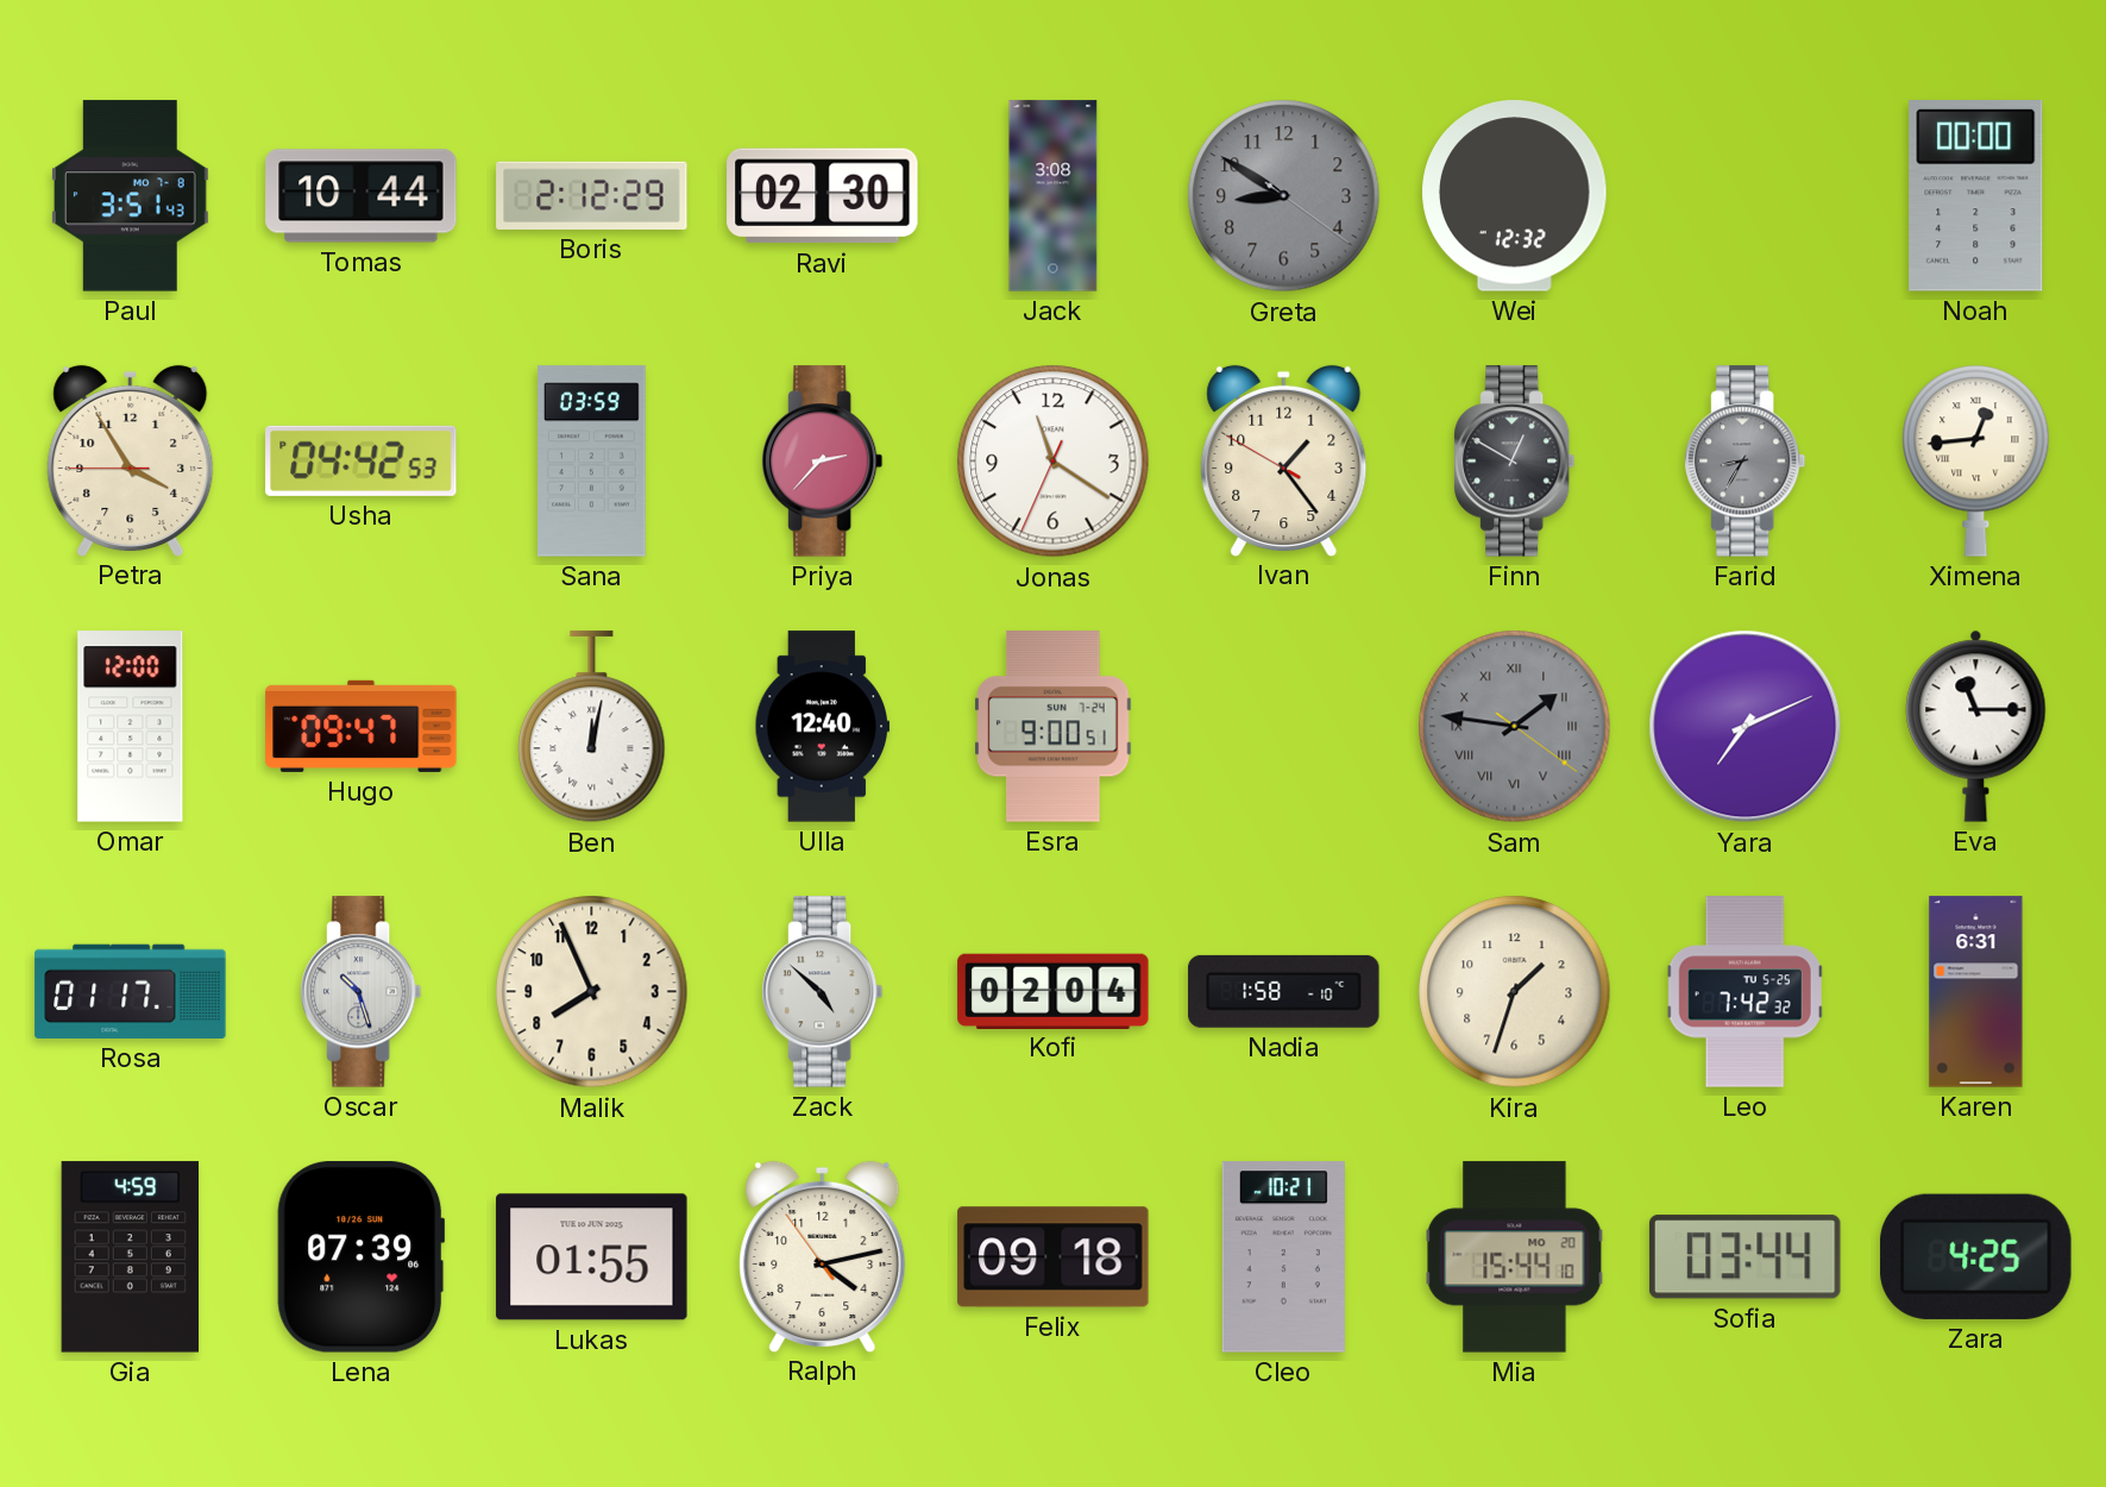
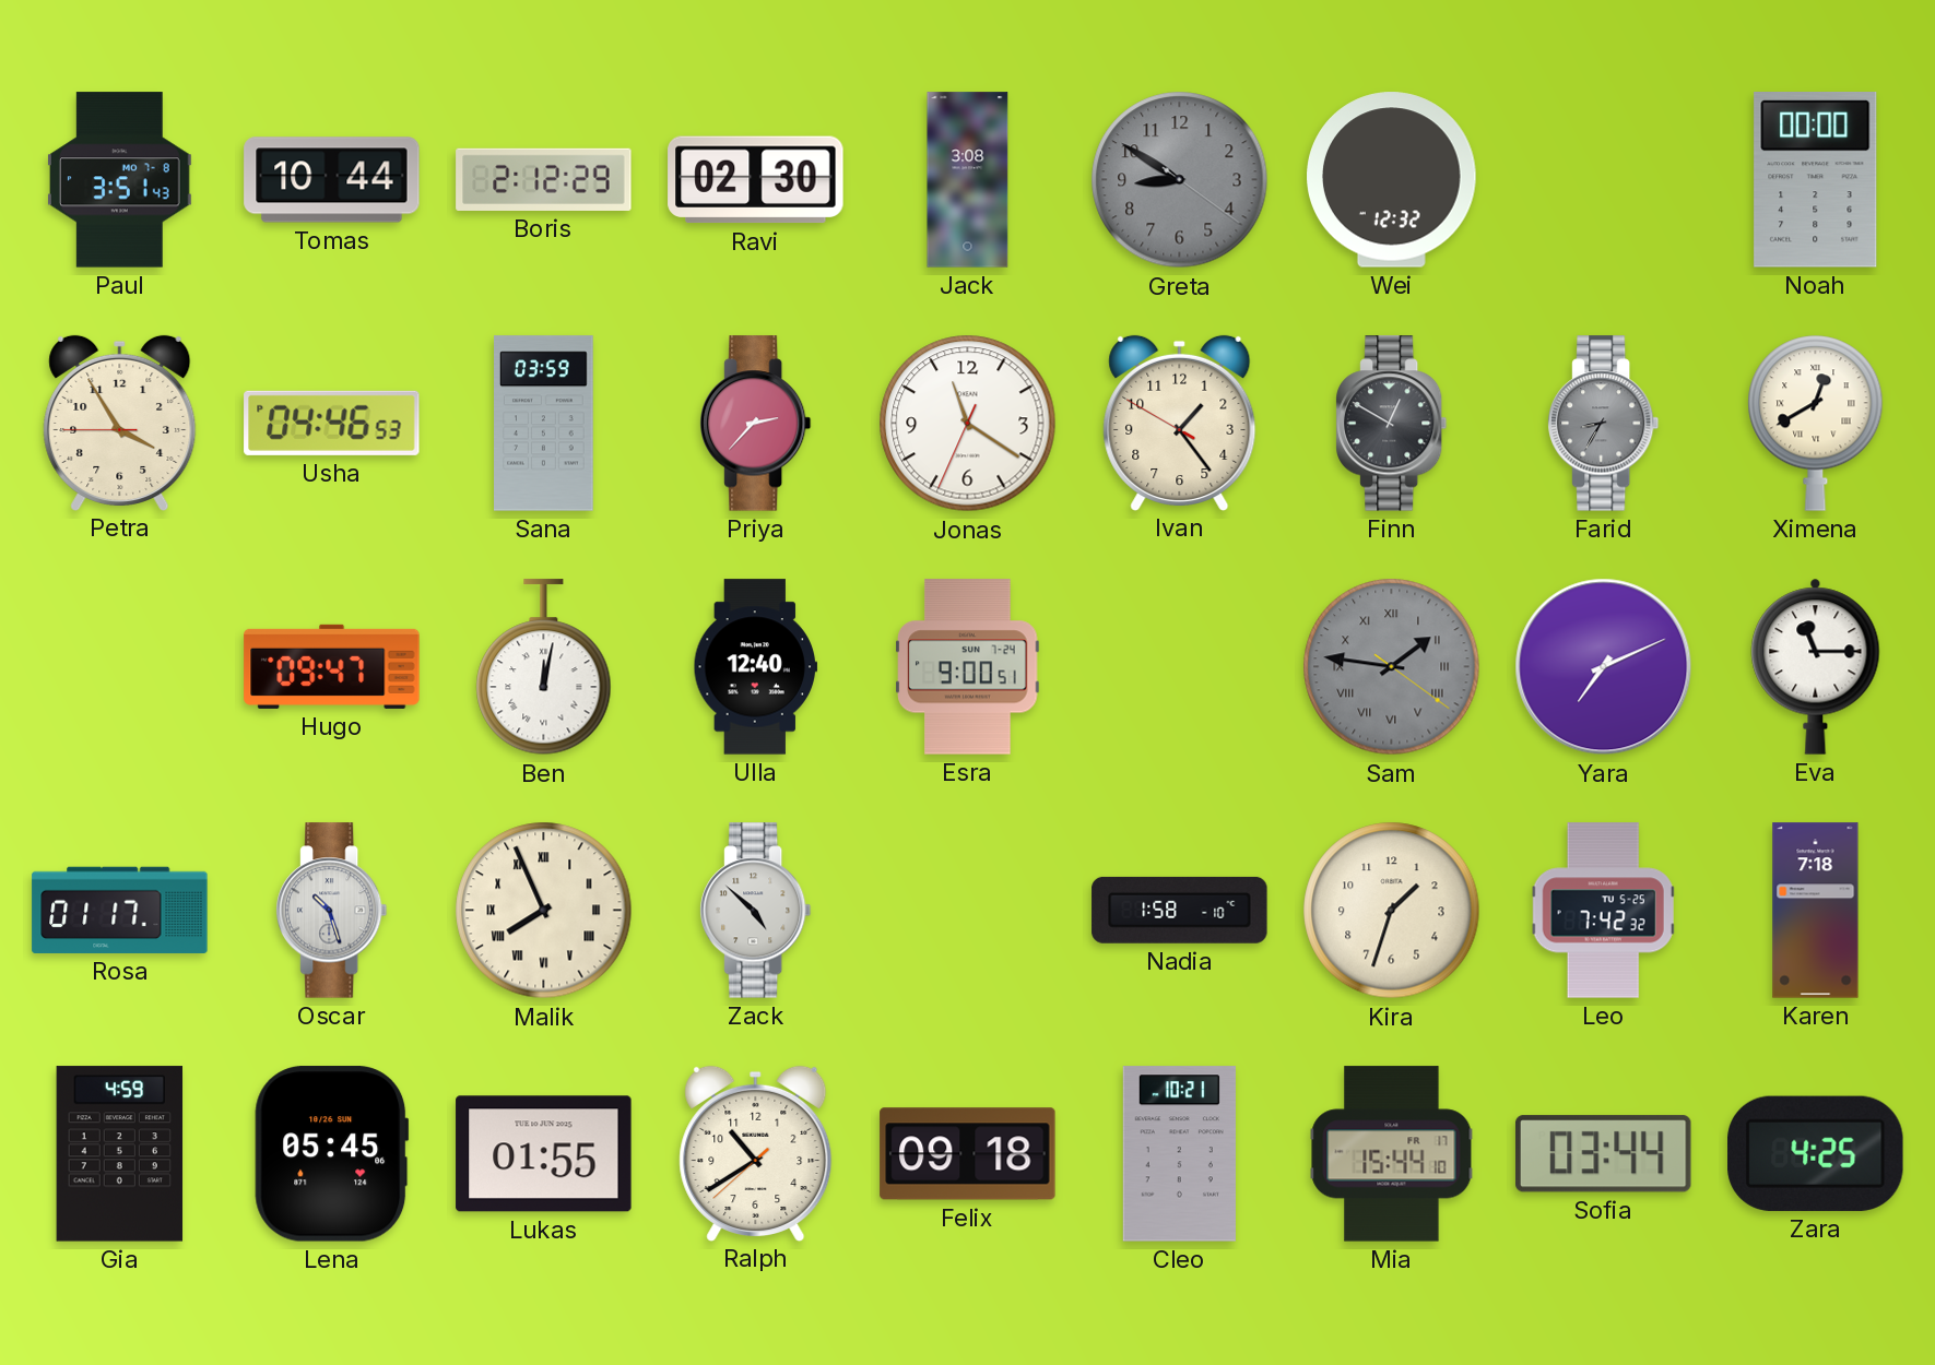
Usha: 04:42 -> 04:46
Ximena: 12:44 -> 12:40
Omar: 12:00 -> none
Malik numerals: Arabic -> Roman
Kofi: 02:04 -> none
Karen: 6:31 -> 7:18
Lena: 07:39 -> 05:45
Ralph: 4:12 -> 10:39
Mia date: MO 20 -> FR 17
